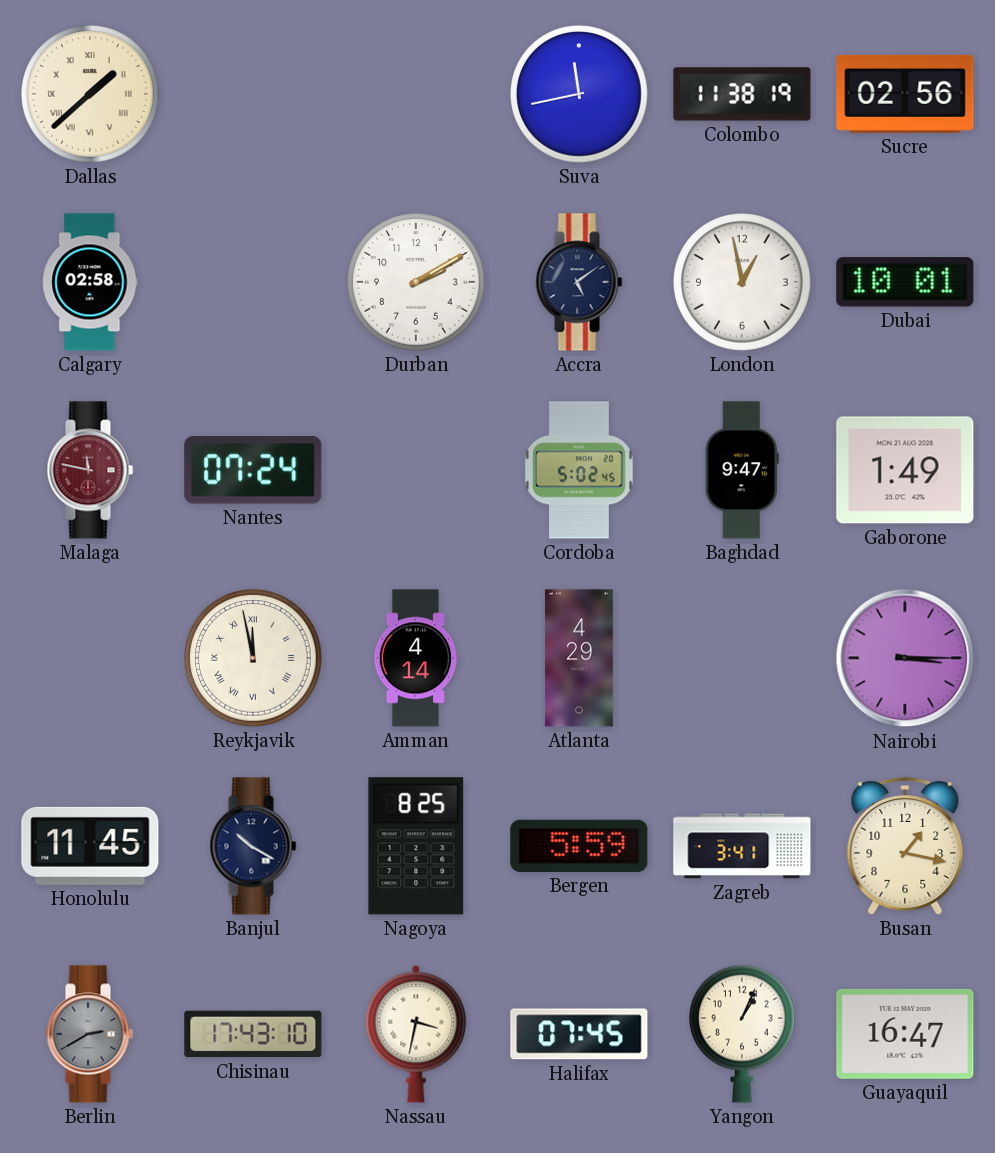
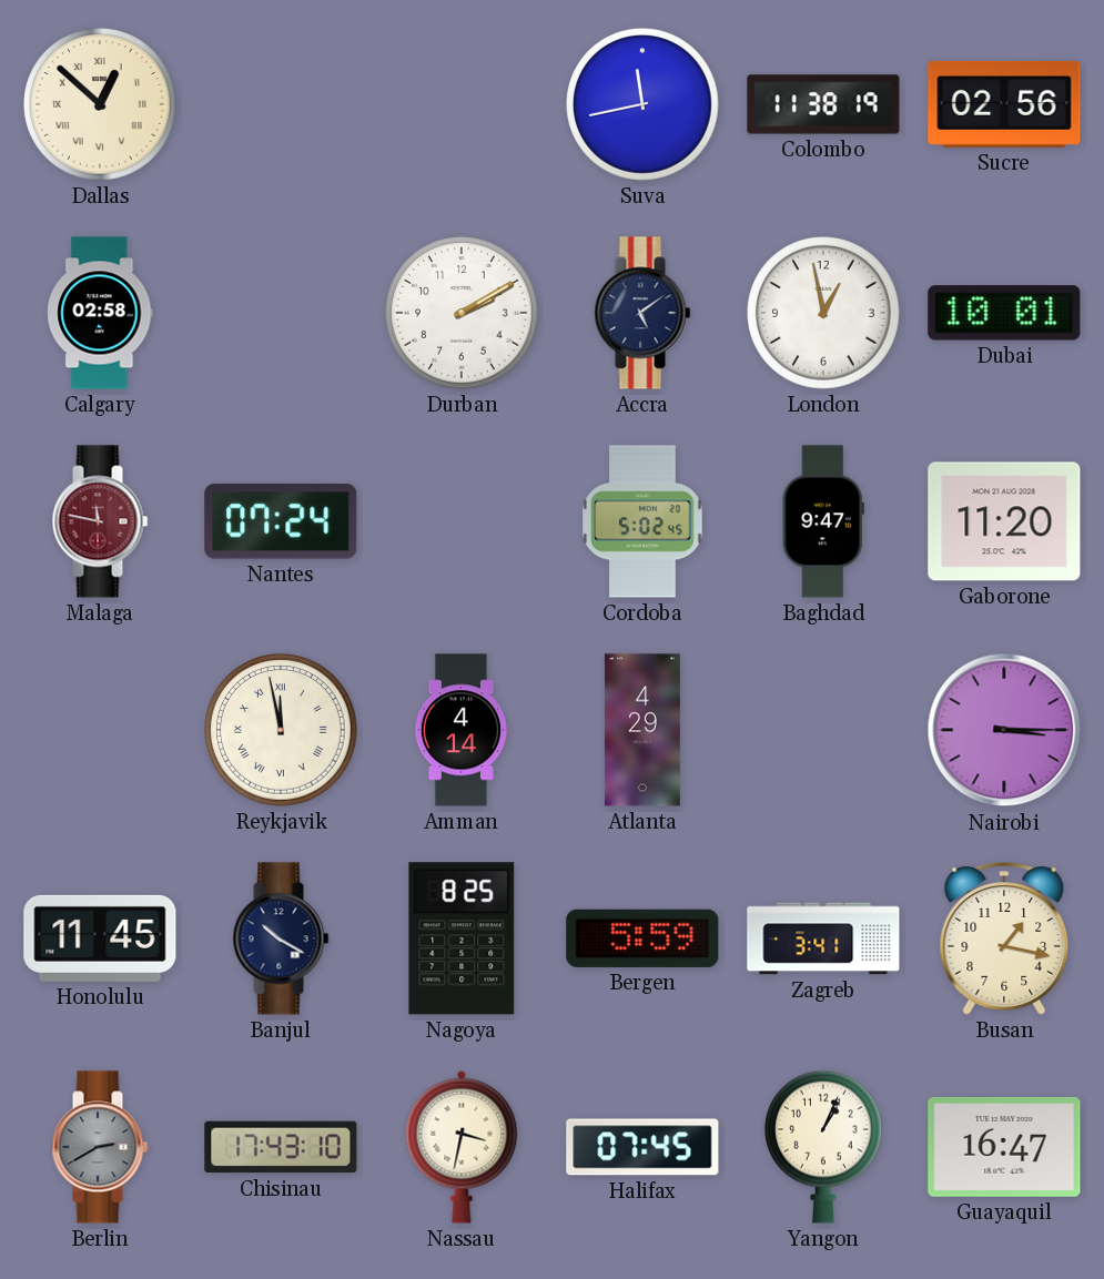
Dallas: 1:38 -> 12:52
Gaborone: 1:49 -> 11:20
